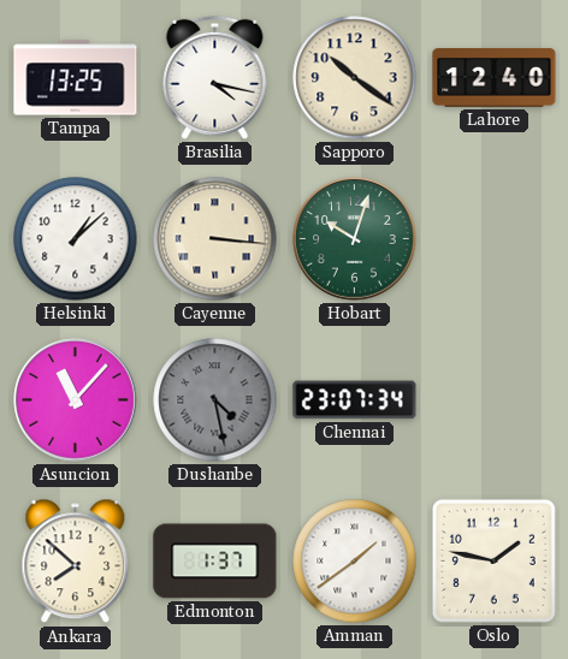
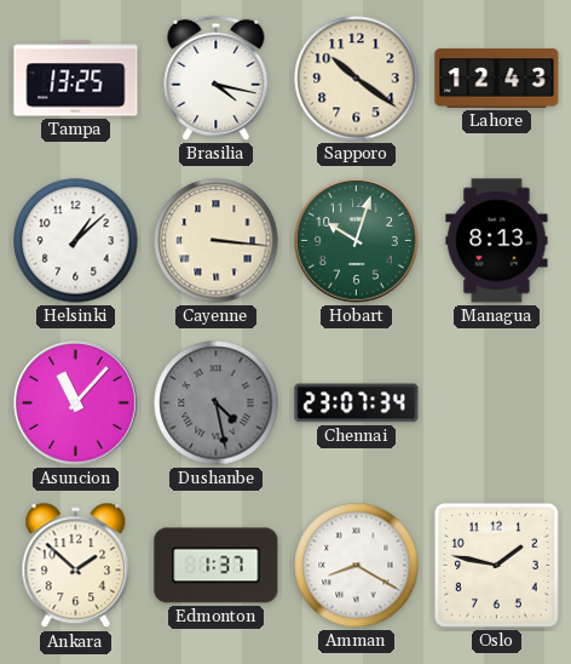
Lahore: 12:40 -> 12:43
Managua: none -> 8:13
Ankara: 7:52 -> 1:52
Amman: 1:39 -> 8:20
